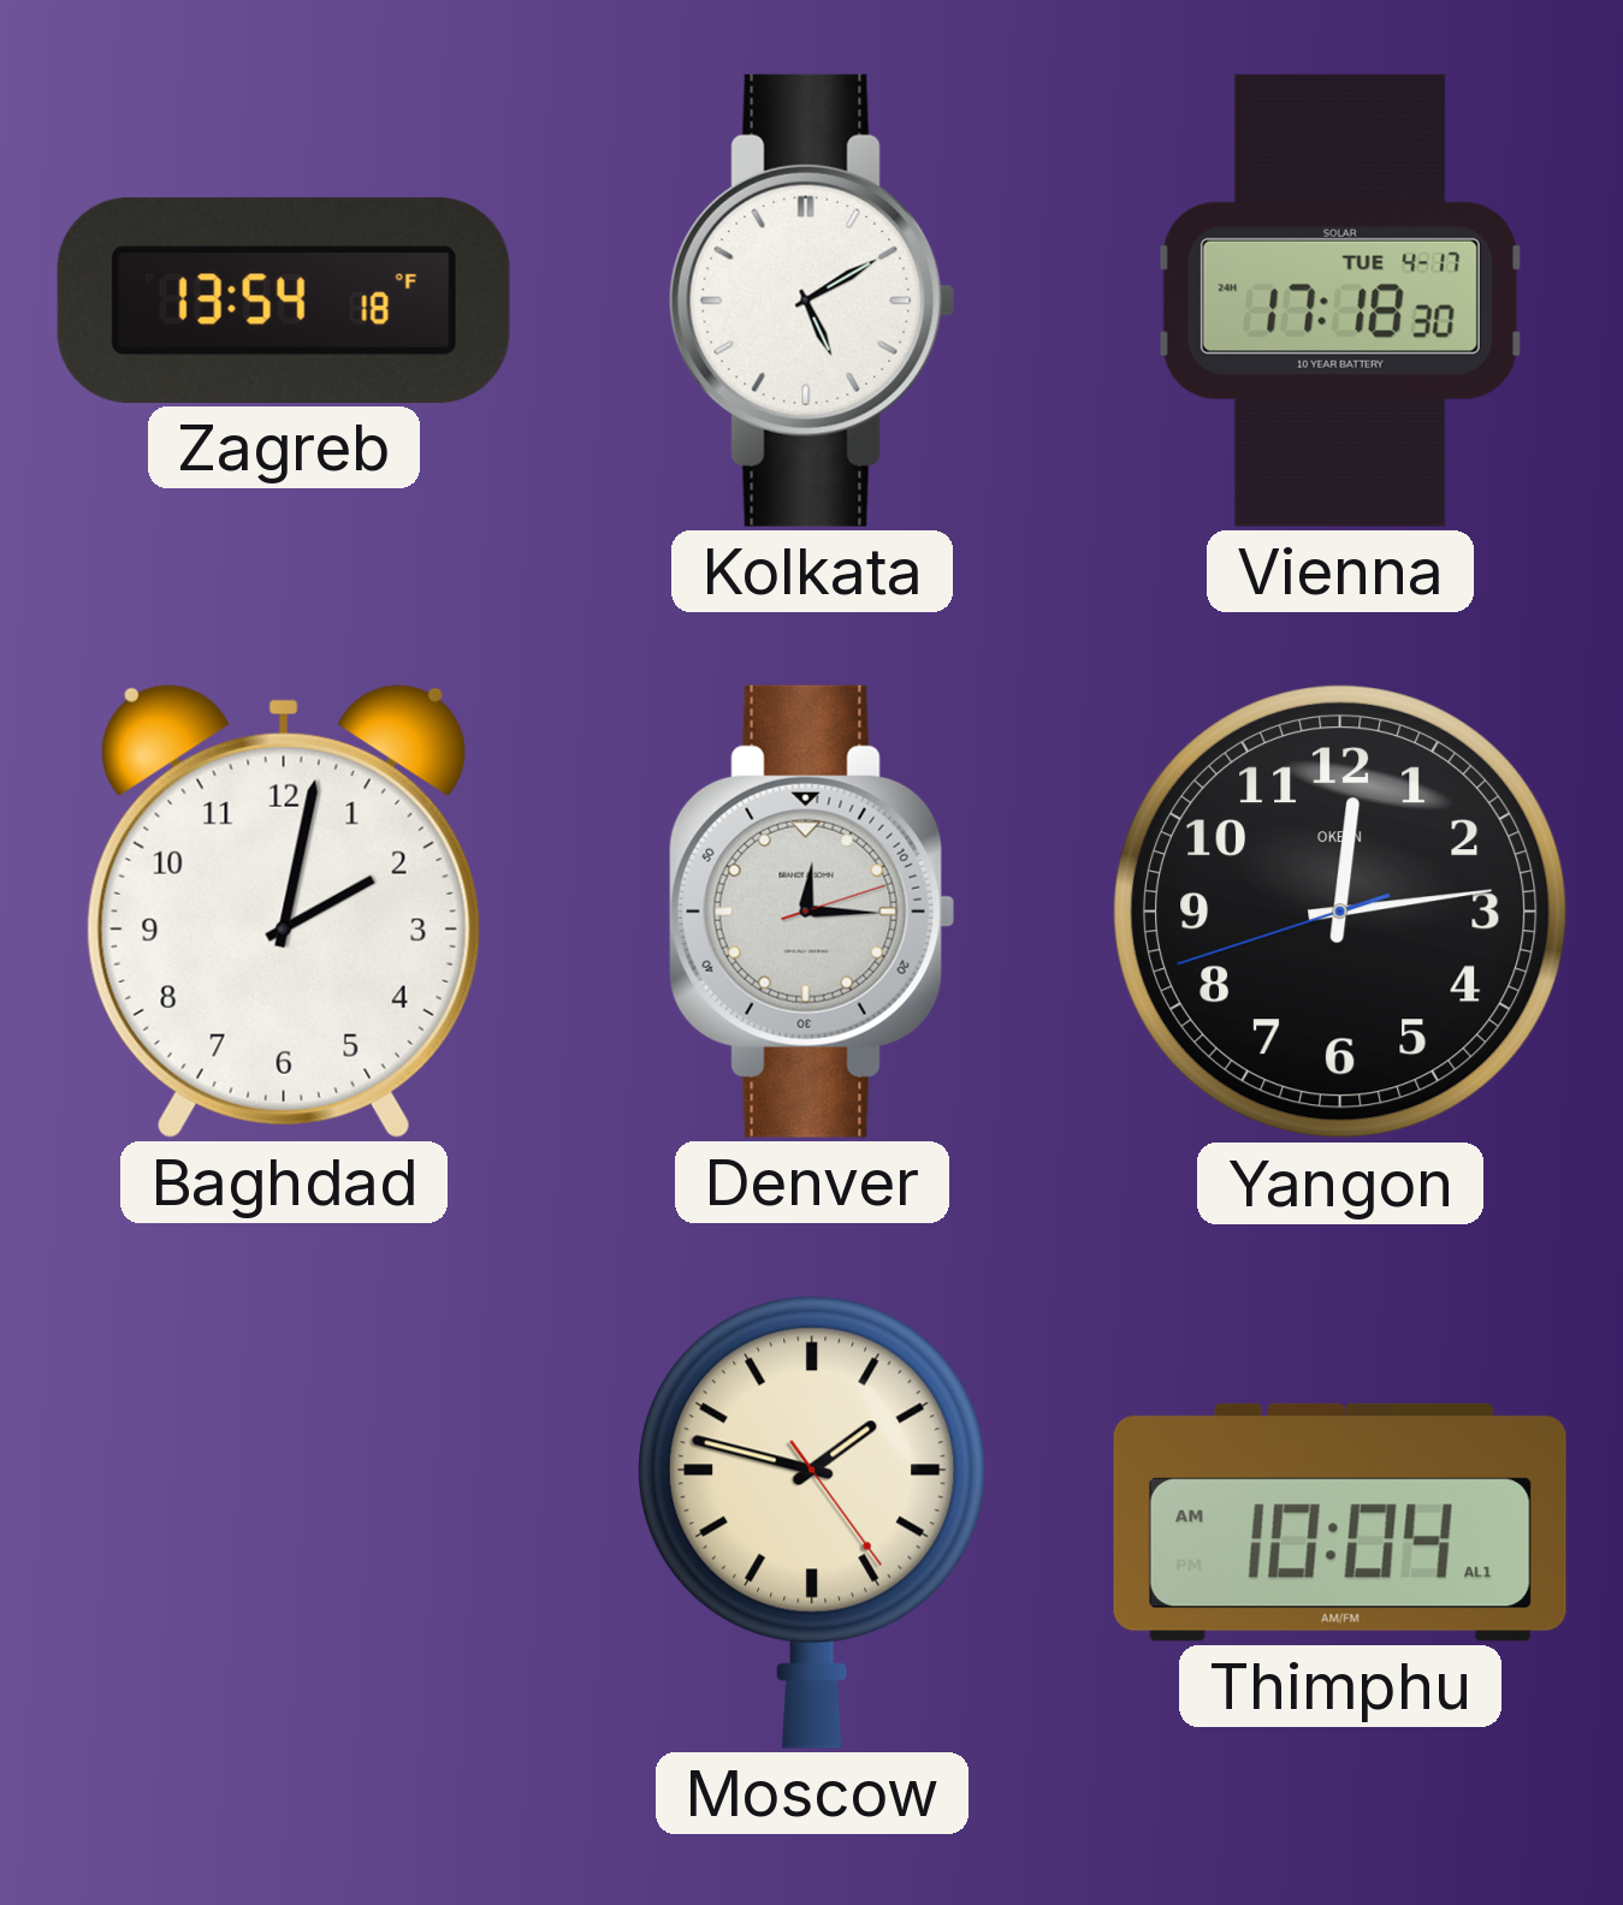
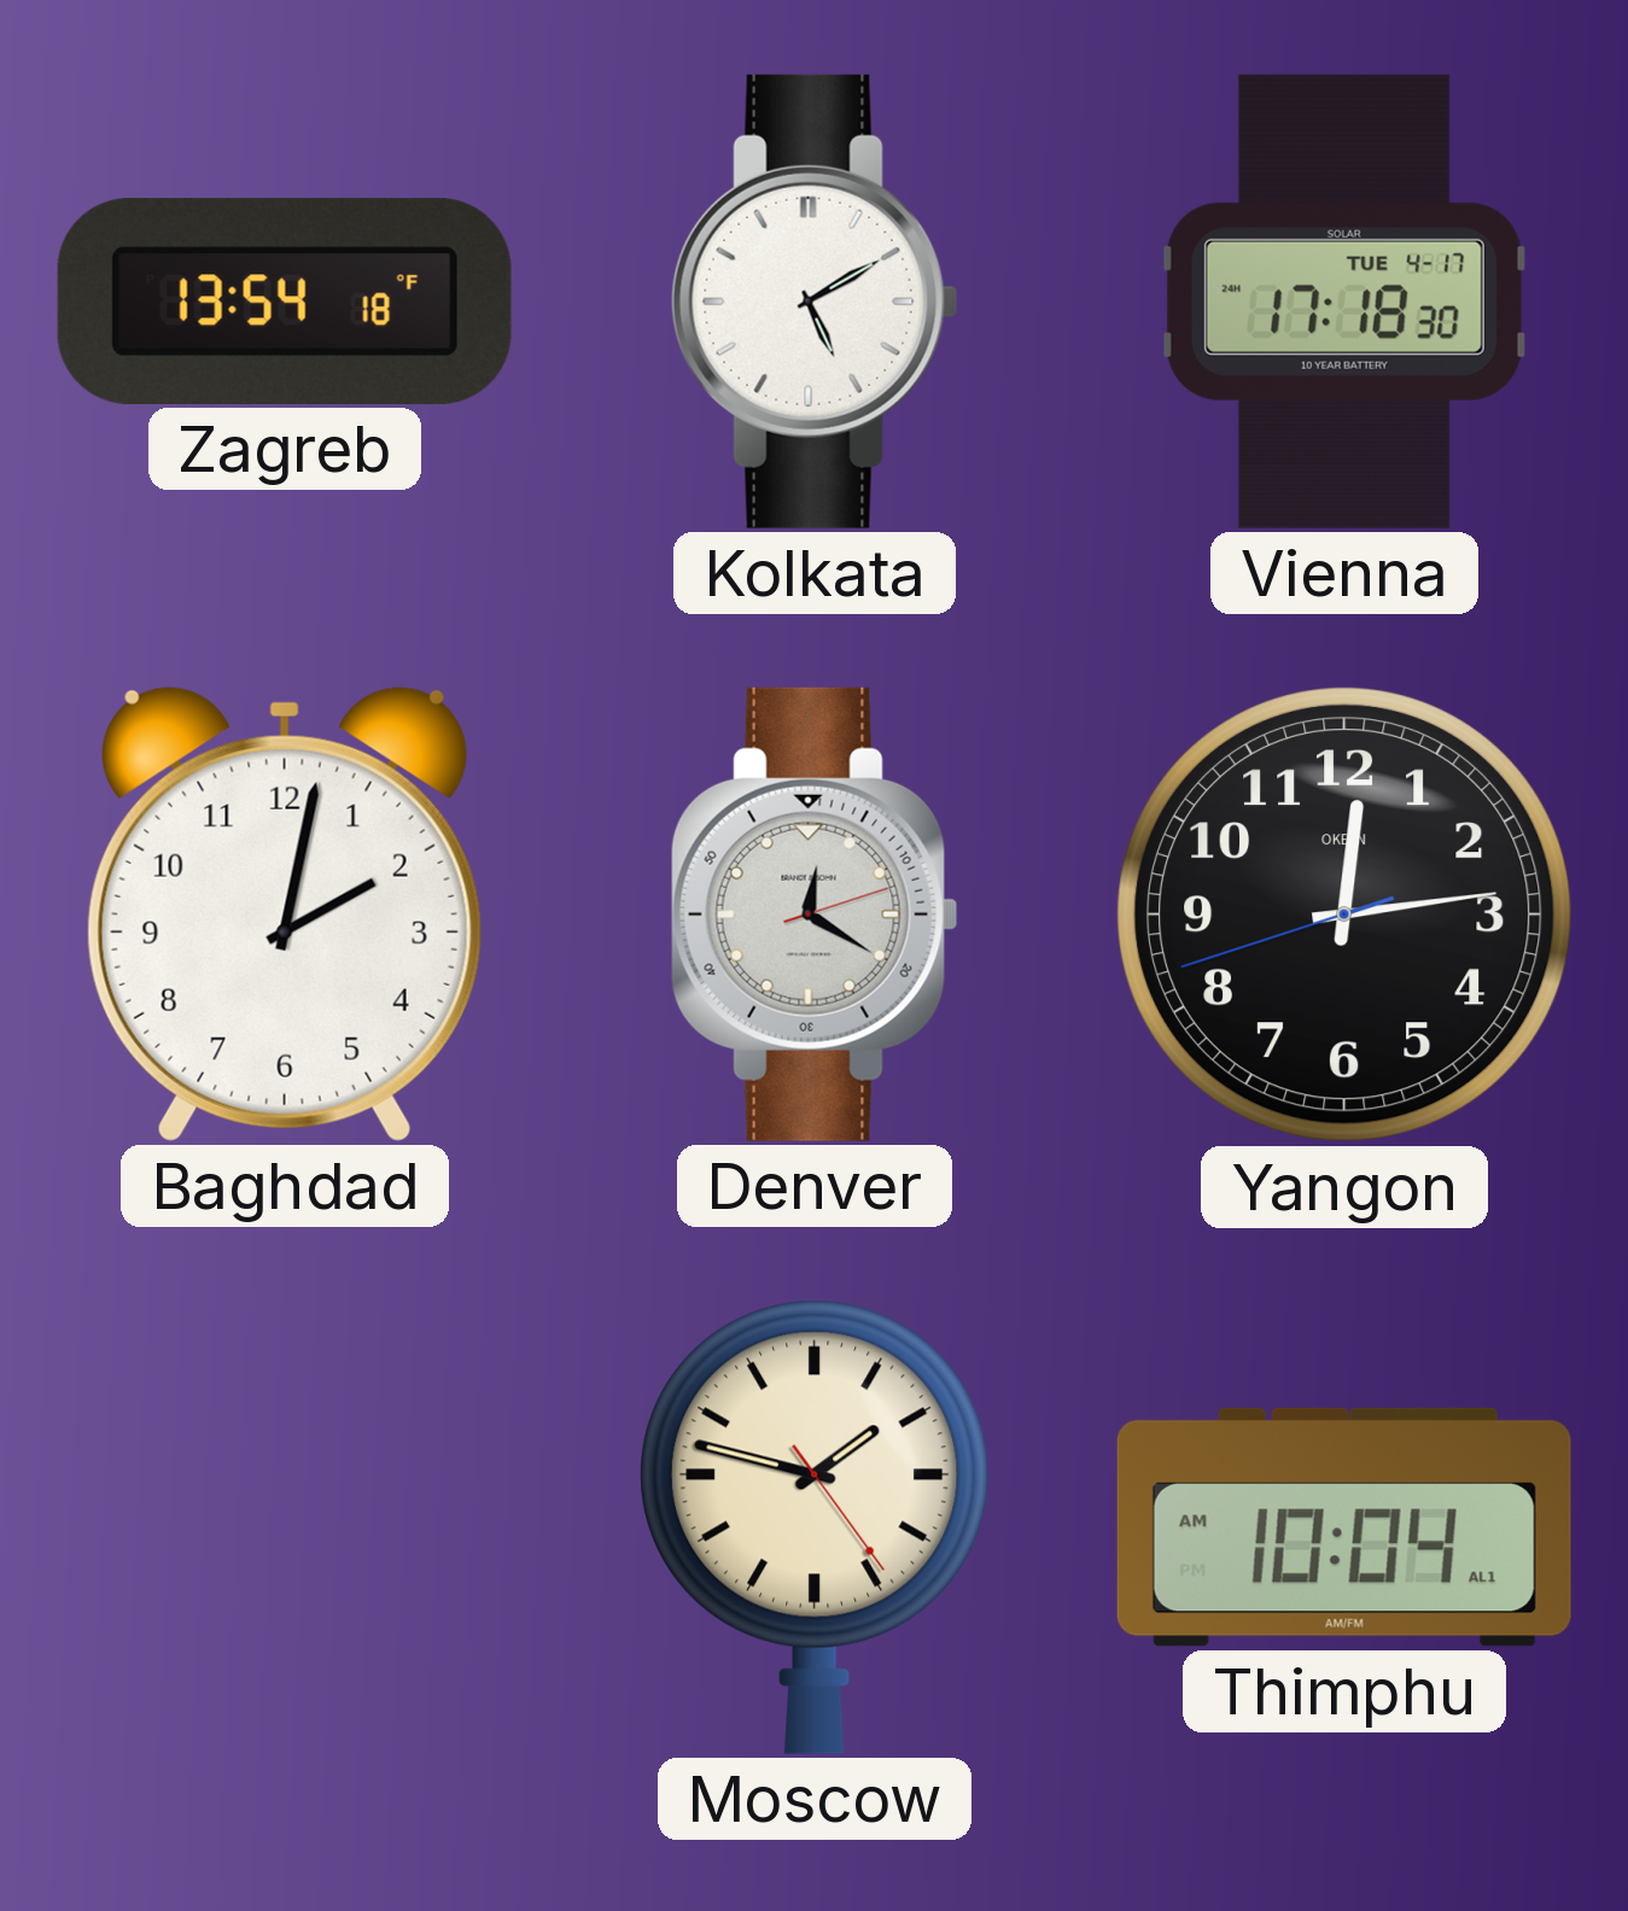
Denver: 12:15 -> 12:20
